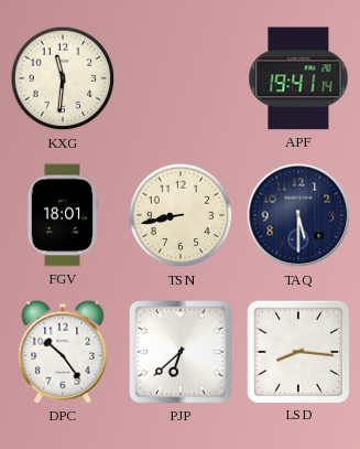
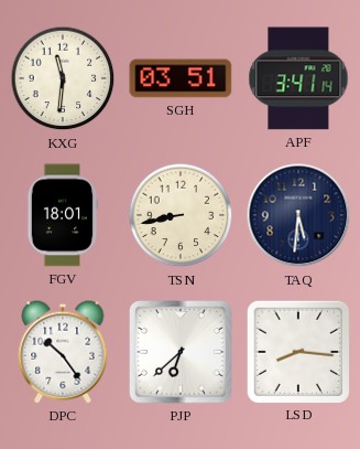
SGH: none -> 03:51
APF: 19:41 -> 3:41
TAQ: 5:30 -> 5:31
